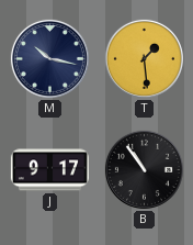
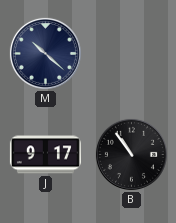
M: 10:17 -> 10:22
T: 1:29 -> none
